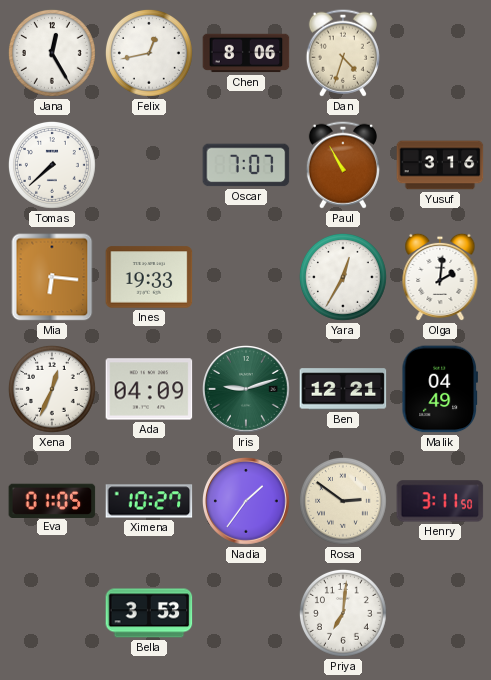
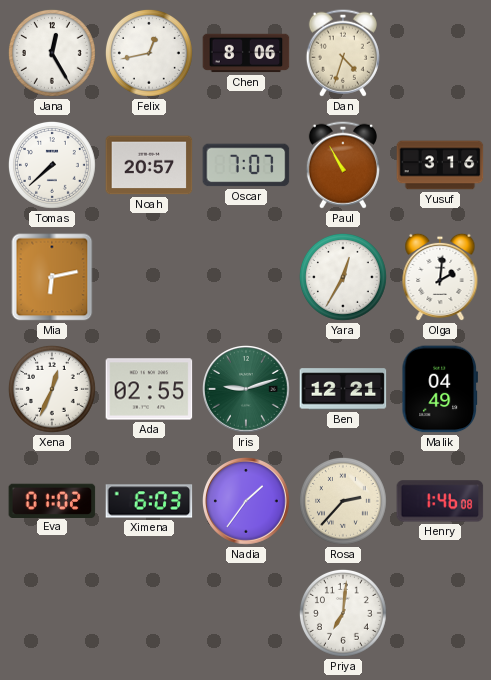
Noah: none -> 20:57
Mia: 6:16 -> 6:13
Ines: 19:33 -> none
Ada: 04:09 -> 02:55
Eva: 01:05 -> 01:02
Ximena: 10:27 -> 6:03
Rosa: 2:51 -> 2:37
Henry: 3:11 -> 1:46
Bella: 3:53 -> none
